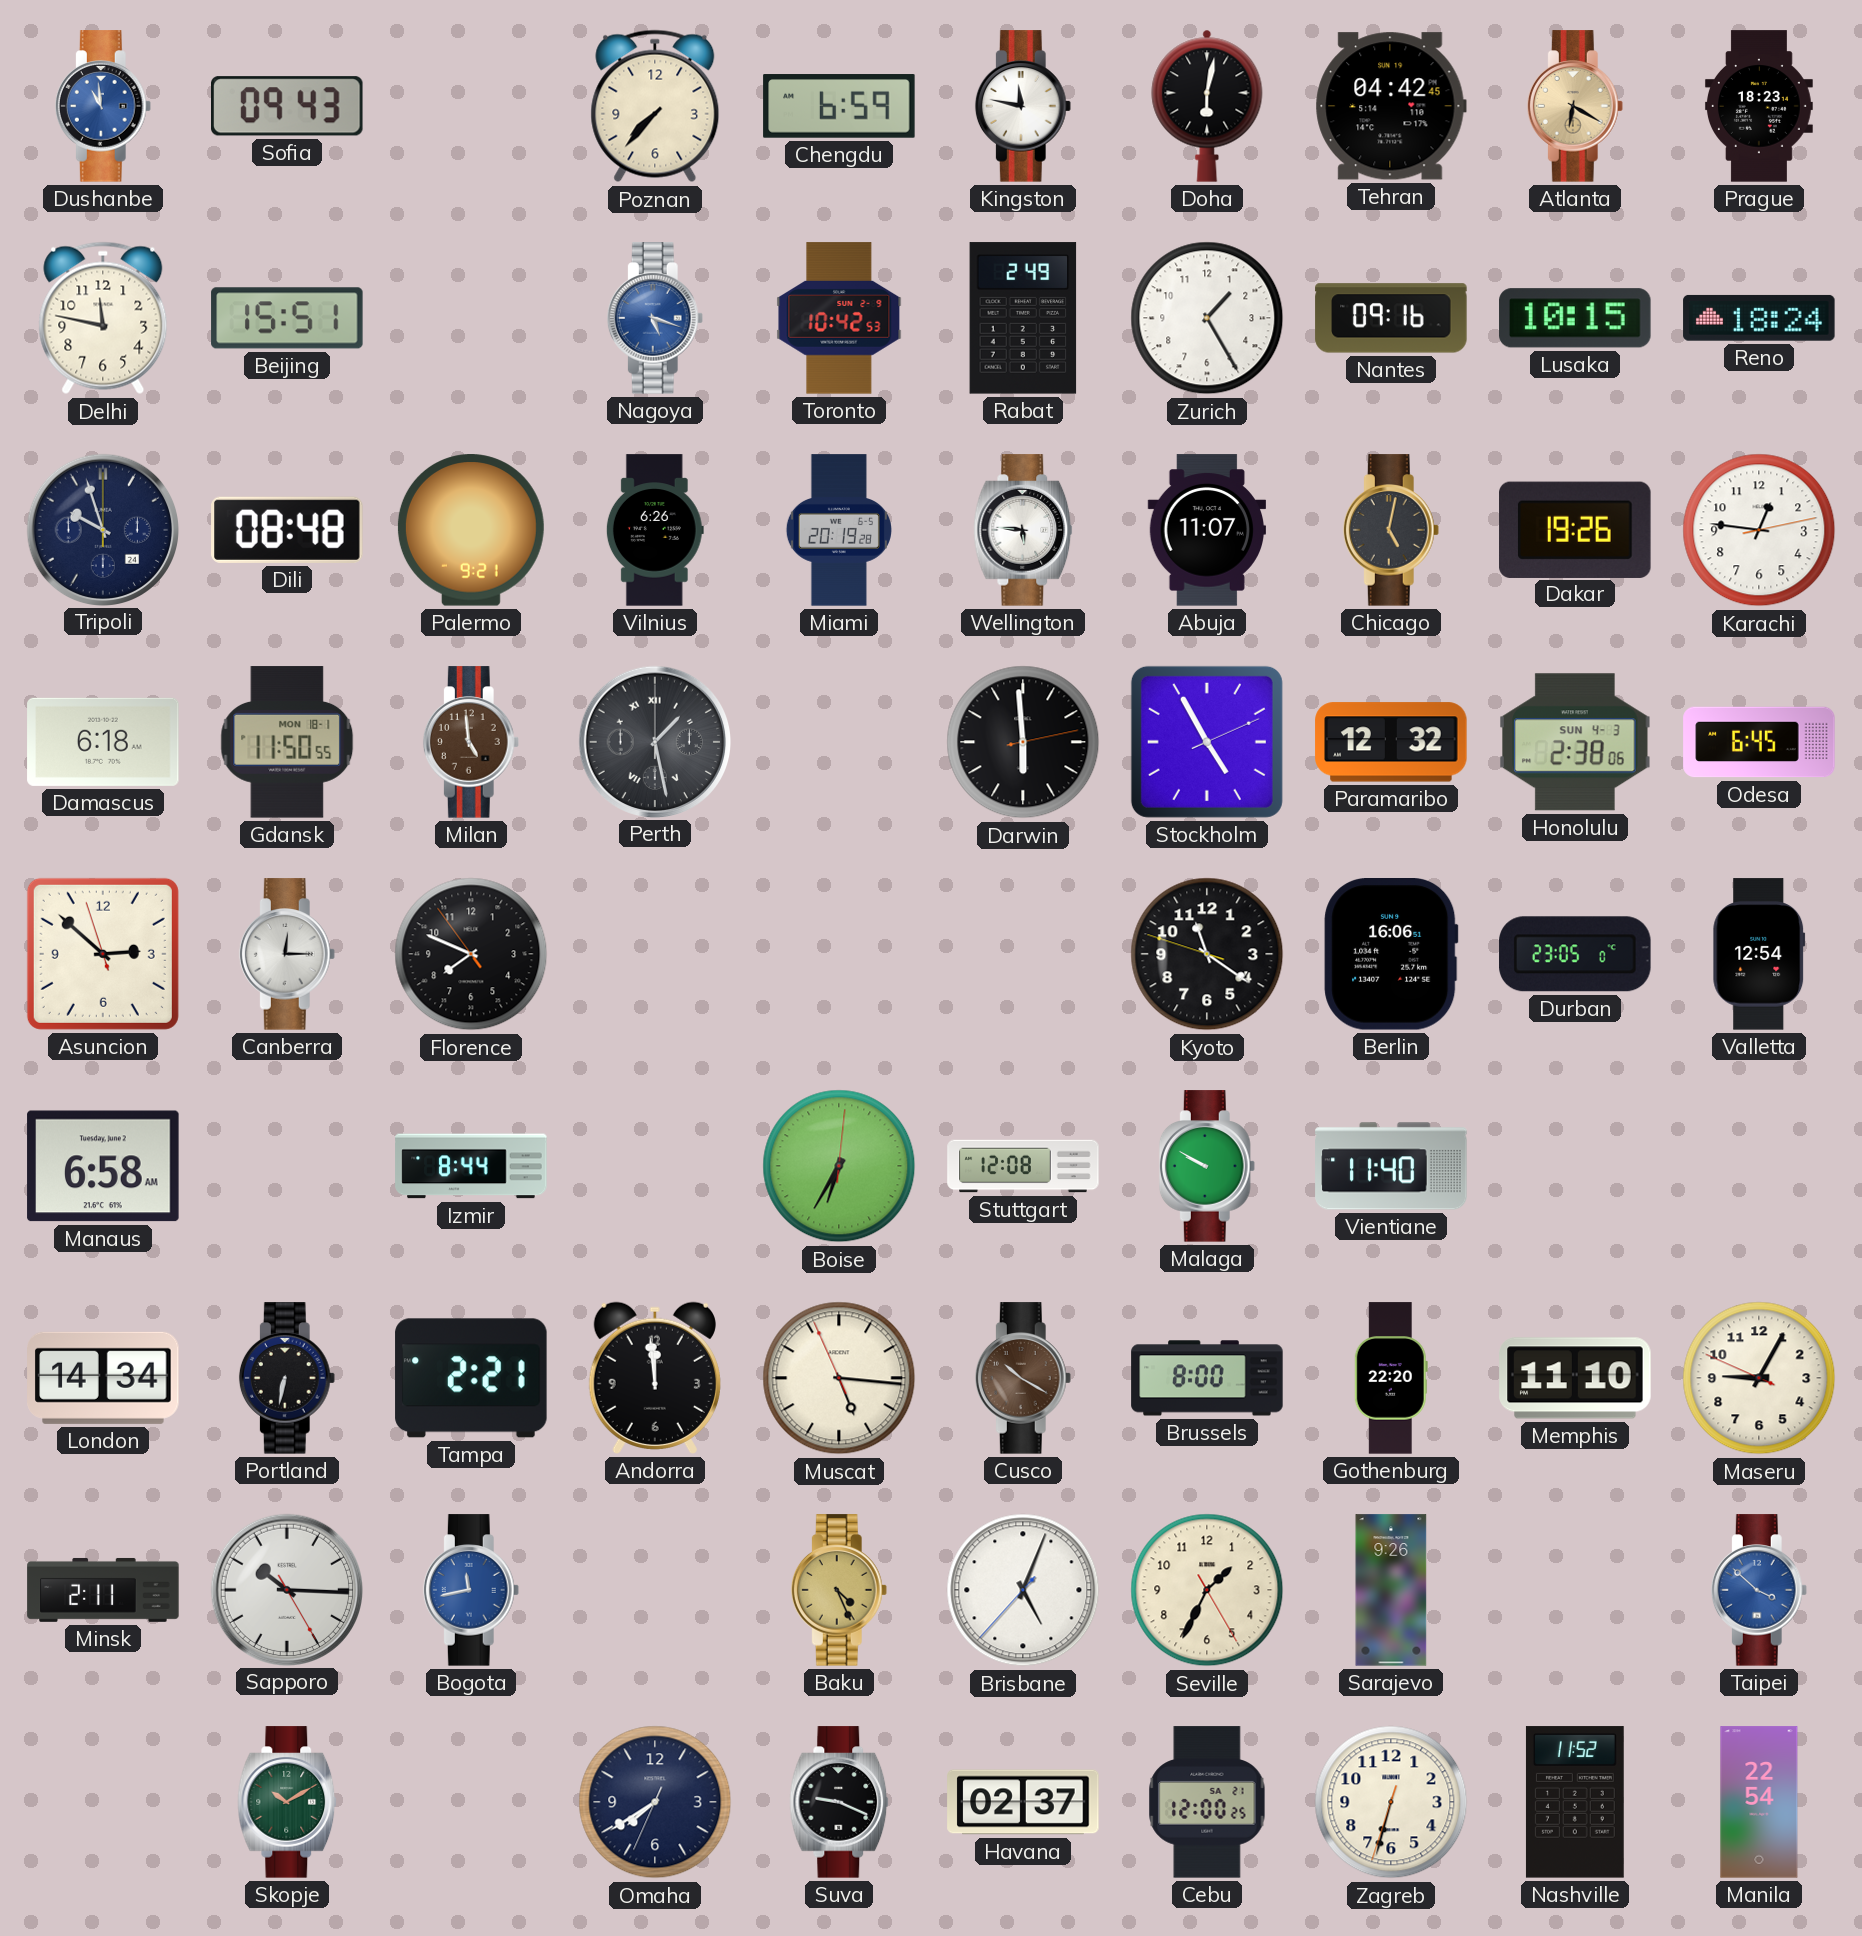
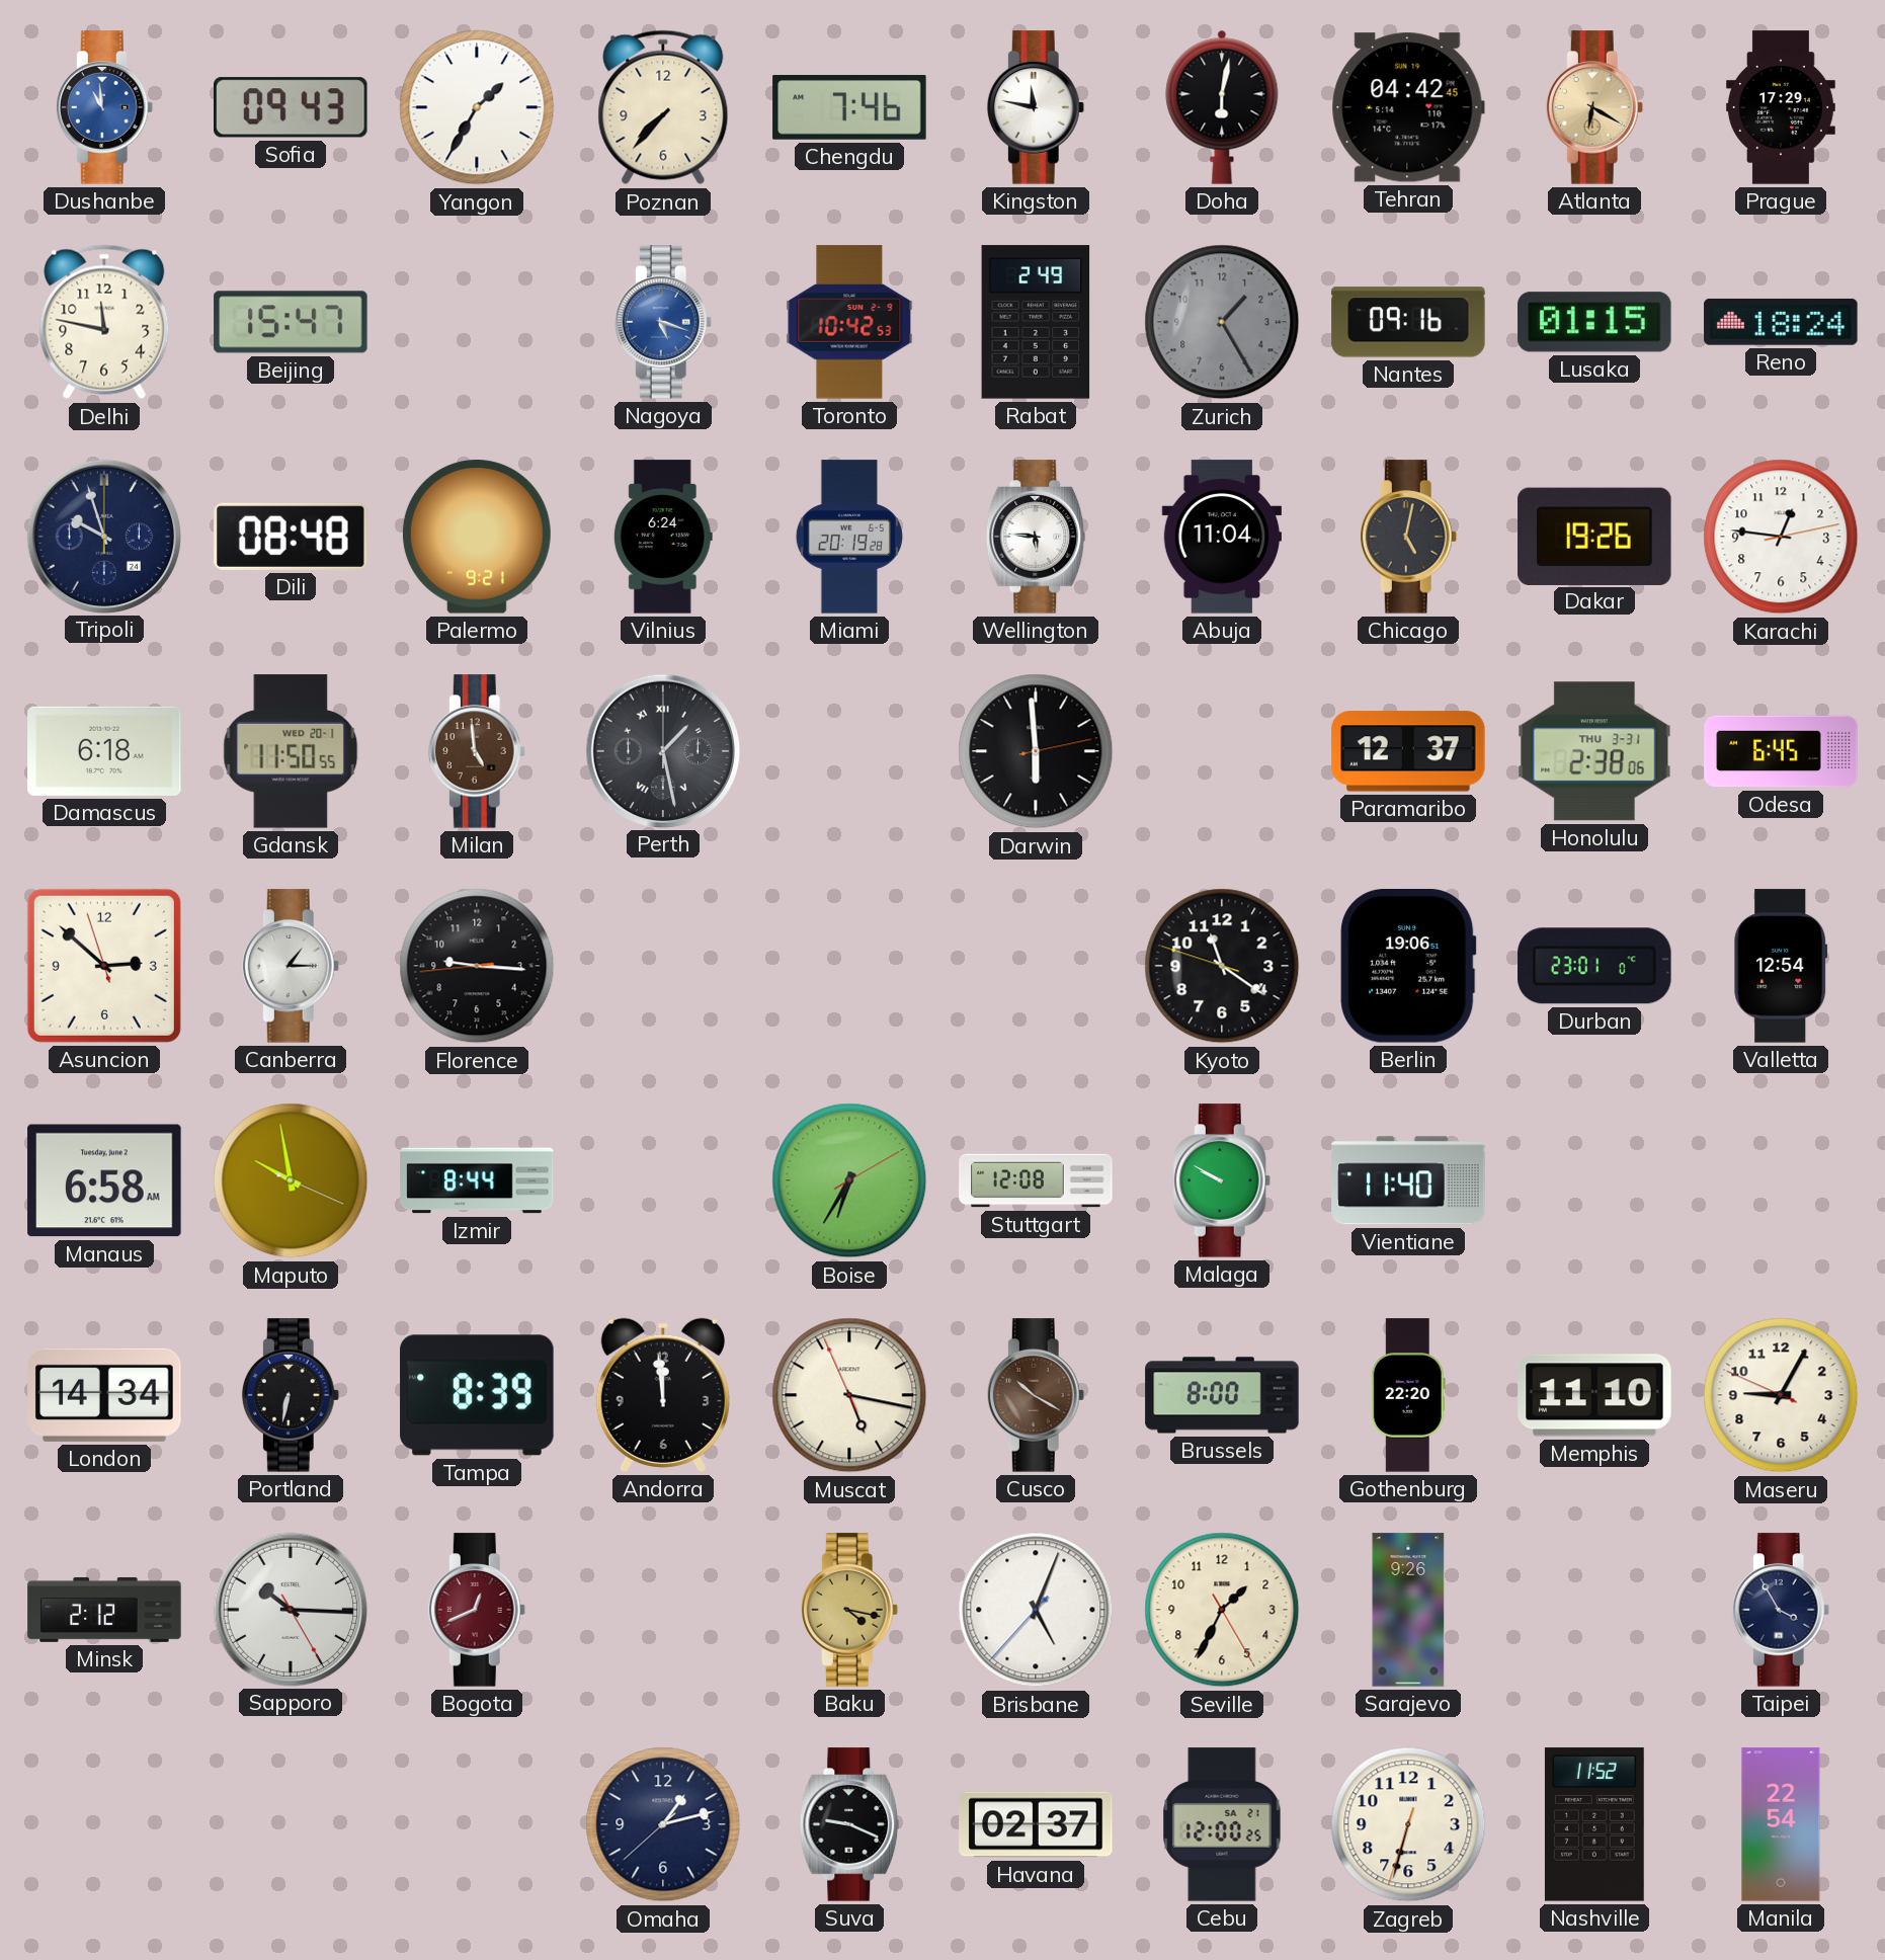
Yangon: none -> 1:35
Chengdu: 6:59 -> 7:46
Prague: 18:23 -> 17:29
Beijing: 15:51 -> 15:47
Zurich dial: white -> grey
Lusaka: 10:15 -> 01:15
Vilnius: 6:26 -> 6:24
Abuja: 11:07 -> 11:04
Gdansk date: MON 18-1 -> WED 20-1
Stockholm: 4:55 -> none
Paramaribo: 12:32 -> 12:37
Honolulu date: SUN 4-3 -> THU 3-31
Canberra: 12:15 -> 1:15
Florence: 7:48 -> 9:15
Berlin: 16:06 -> 19:06
Durban: 23:05 -> 23:01
Maputo: none -> 9:58
Boise: 6:35:01 -> 6:35:10
Tampa: 2:21 -> 8:39
Muscat: 5:15 -> 5:16
Minsk: 2:11 -> 2:12
Bogota: 11:43 -> 12:41
Bogota dial: blue -> burgundy
Baku: 4:26 -> 4:17
Taipei: 3:52 -> 3:55
Taipei dial: blue -> navy
Skopje: 10:10 -> none
Omaha: 7:39 -> 1:12
